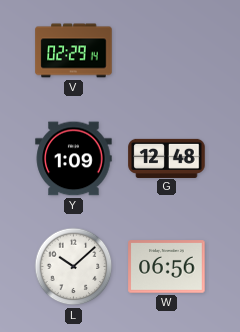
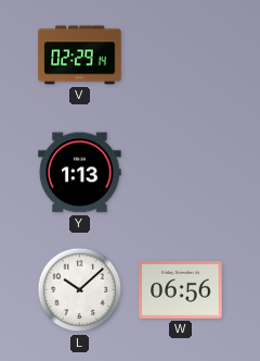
Y: 1:09 -> 1:13
G: 12:48 -> none
